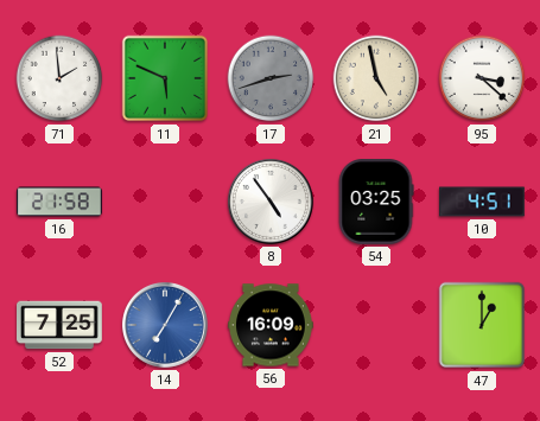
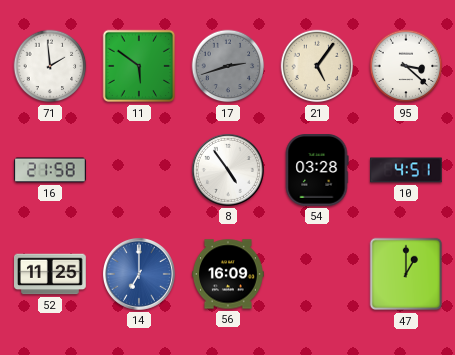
11: 5:49 -> 5:51
21: 4:58 -> 5:06
54: 03:25 -> 03:28
52: 7:25 -> 11:25
14: 7:05 -> 7:00
